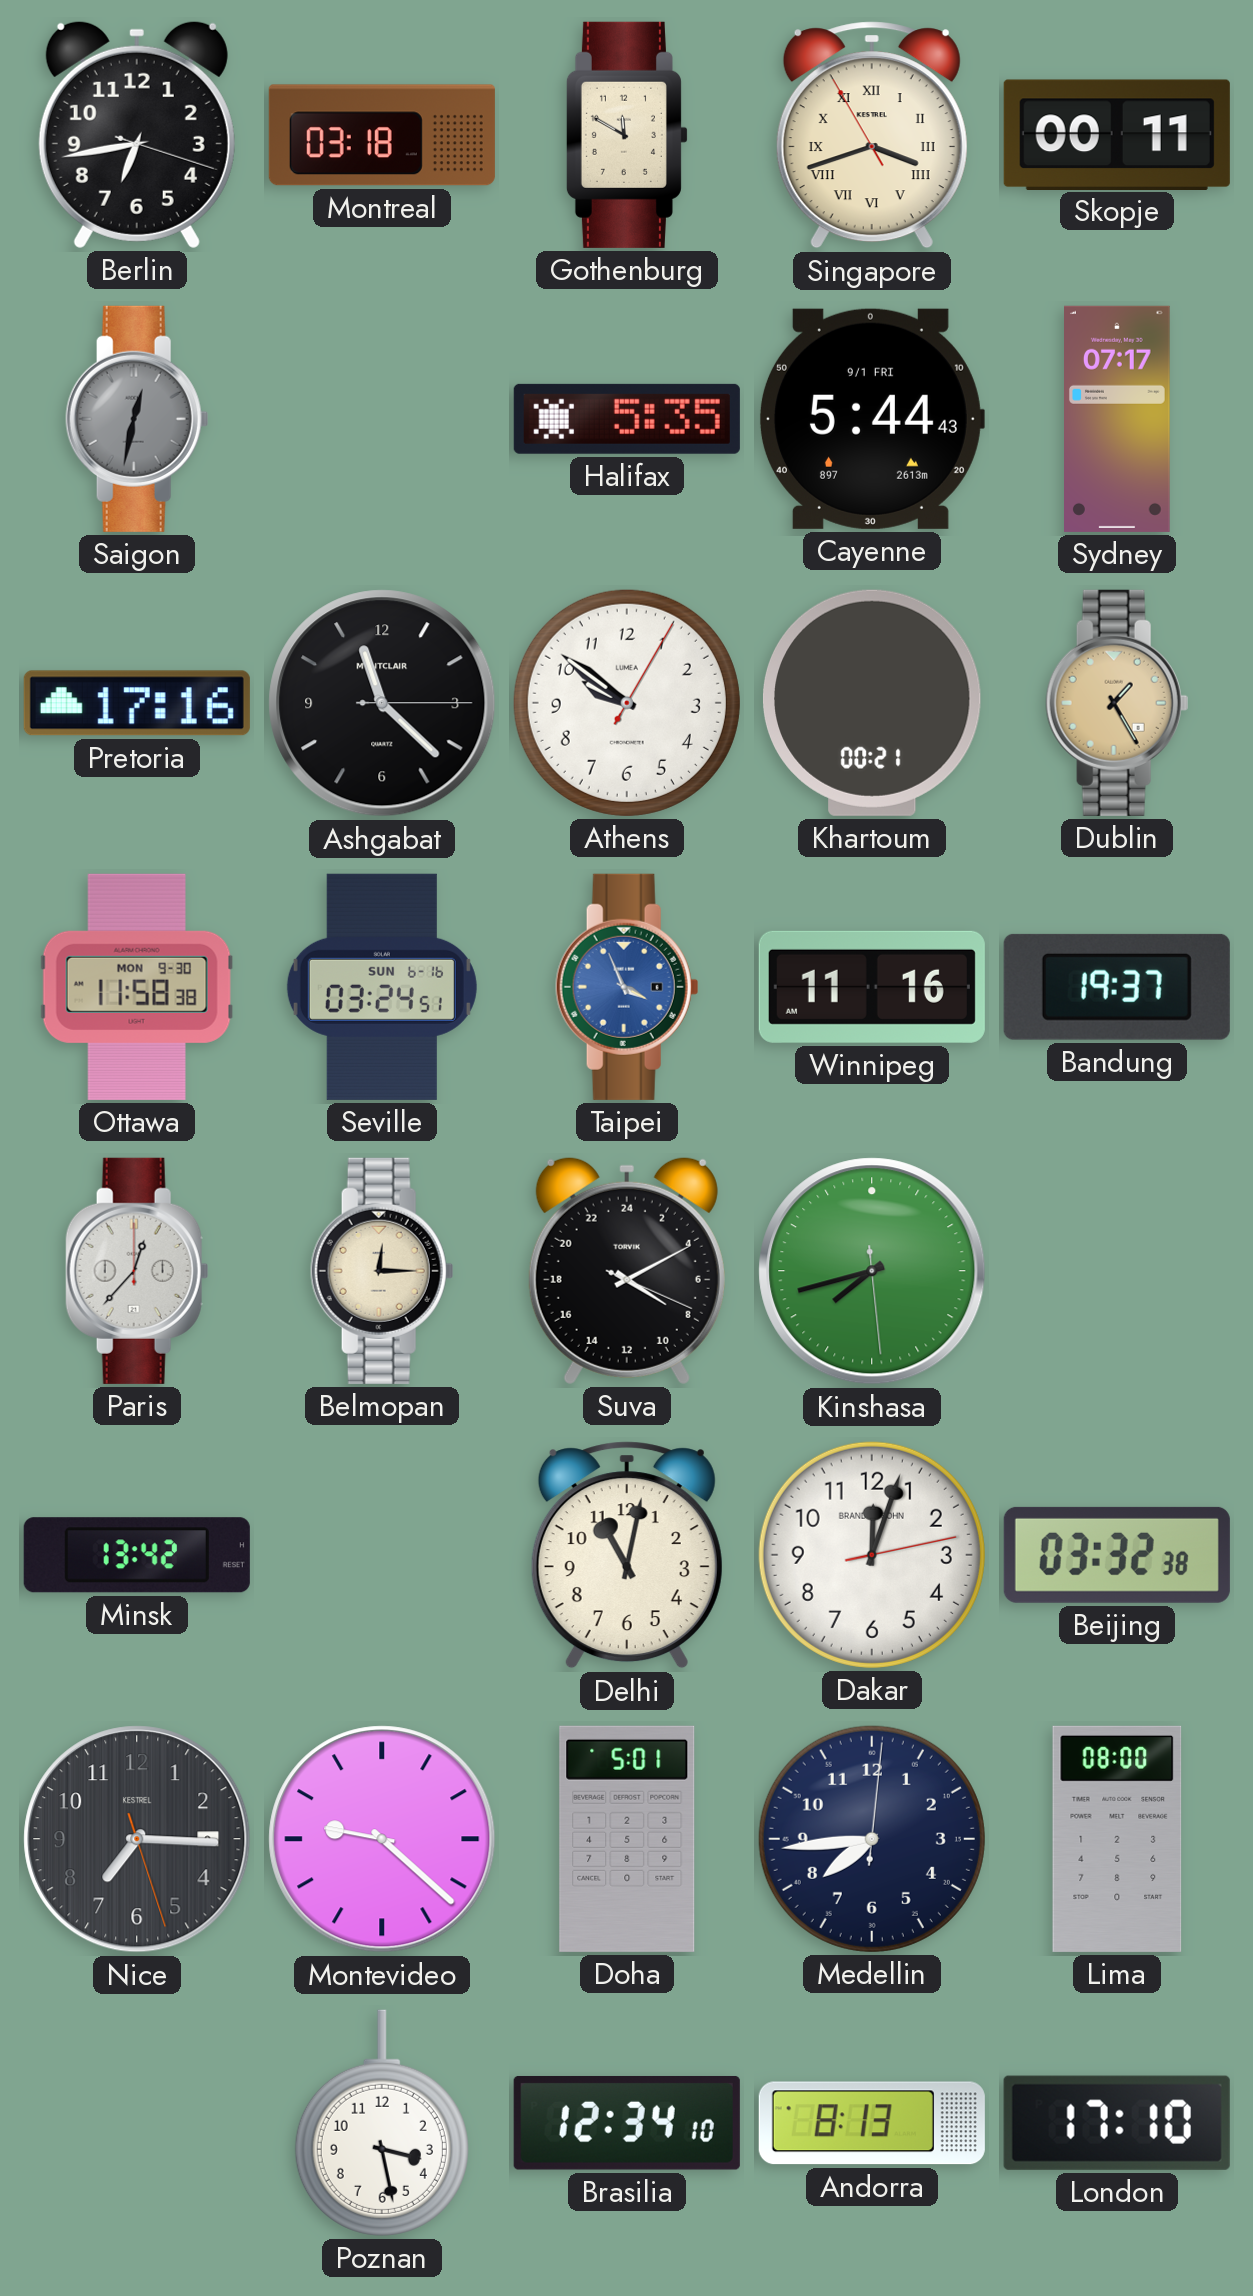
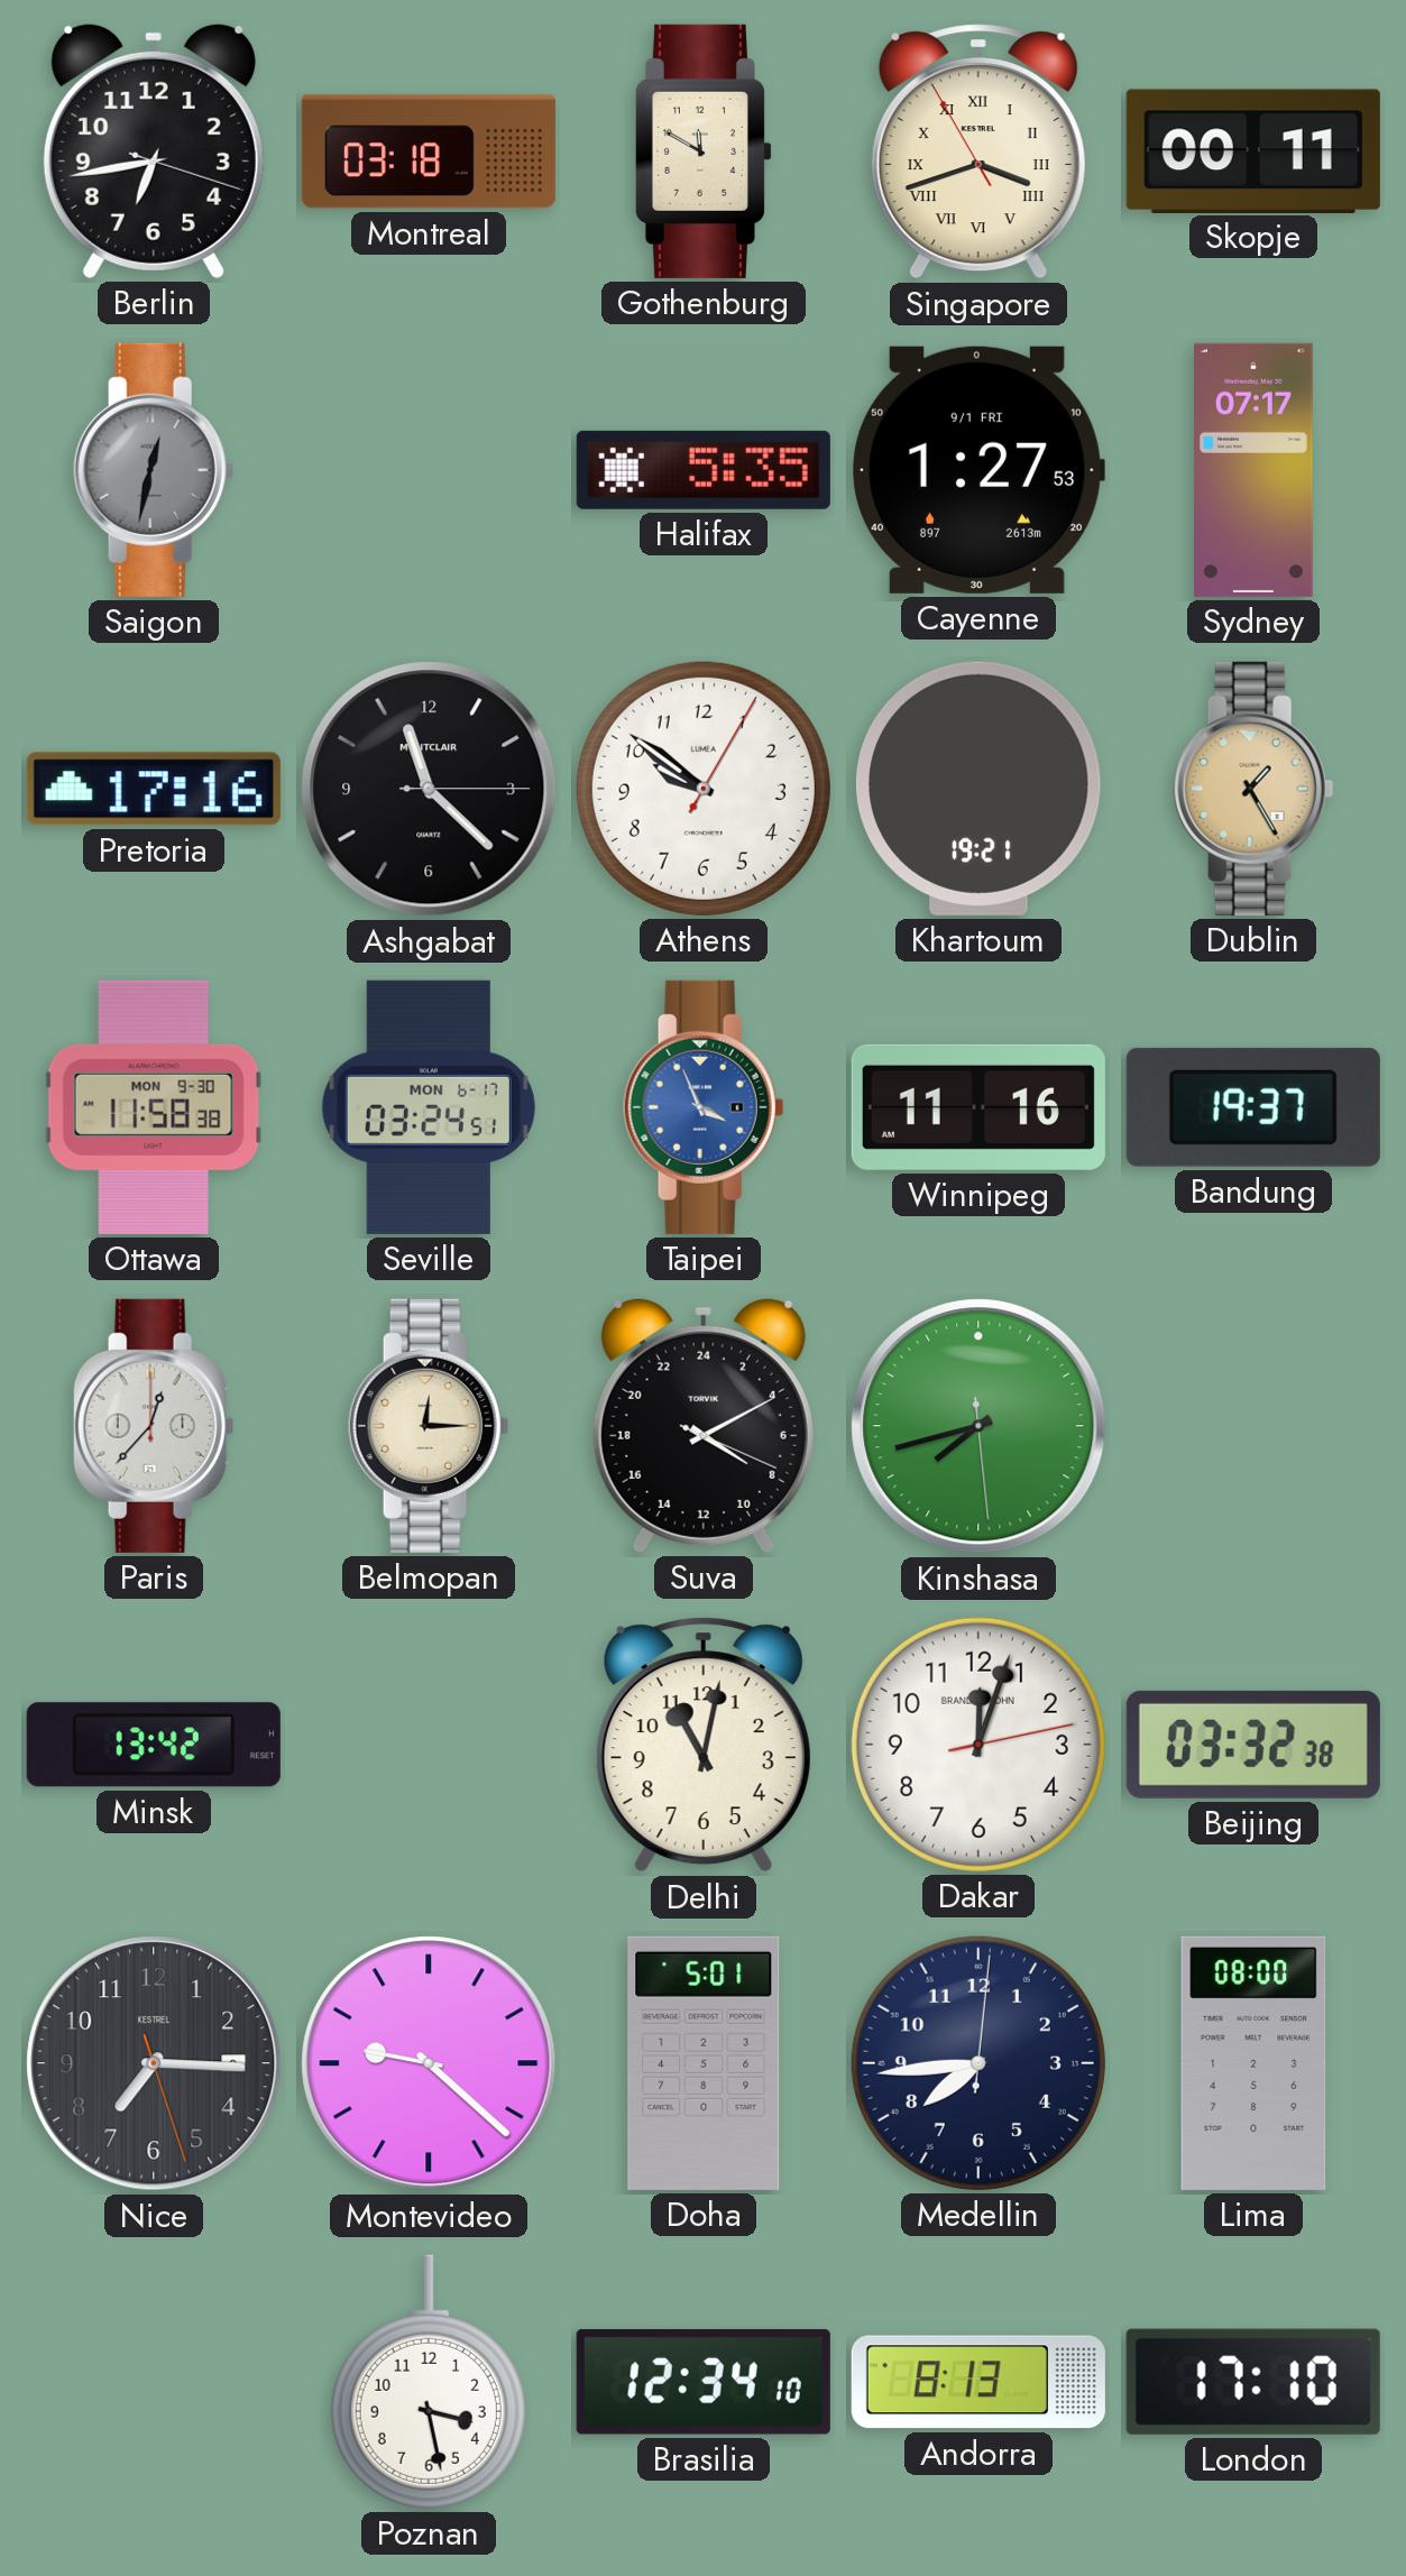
Cayenne: 5:44 -> 1:27
Khartoum: 00:21 -> 19:21
Seville date: SUN 6-16 -> MON 6-17
